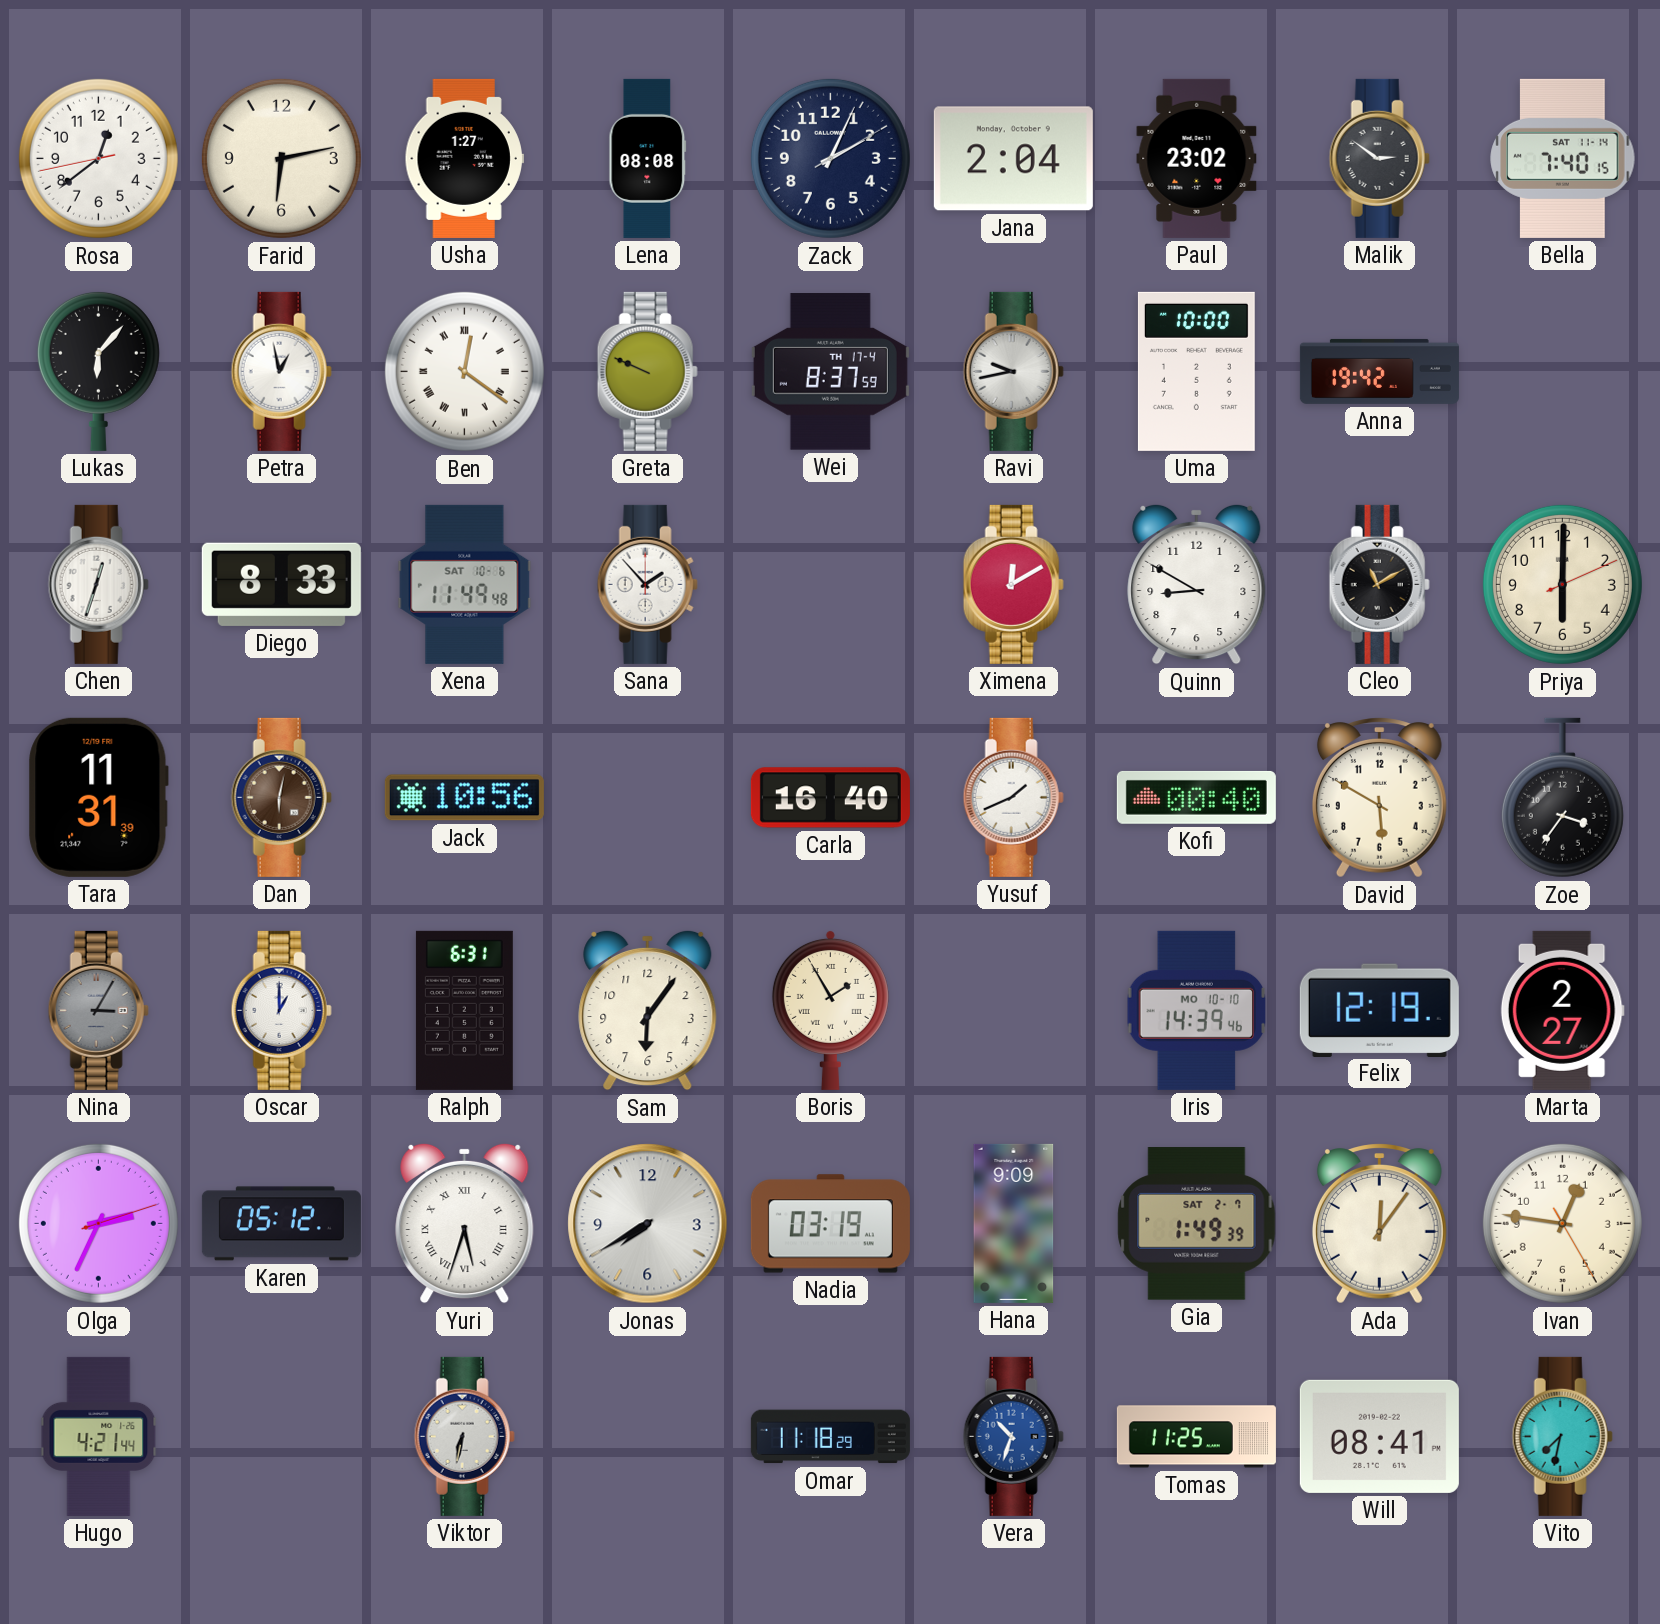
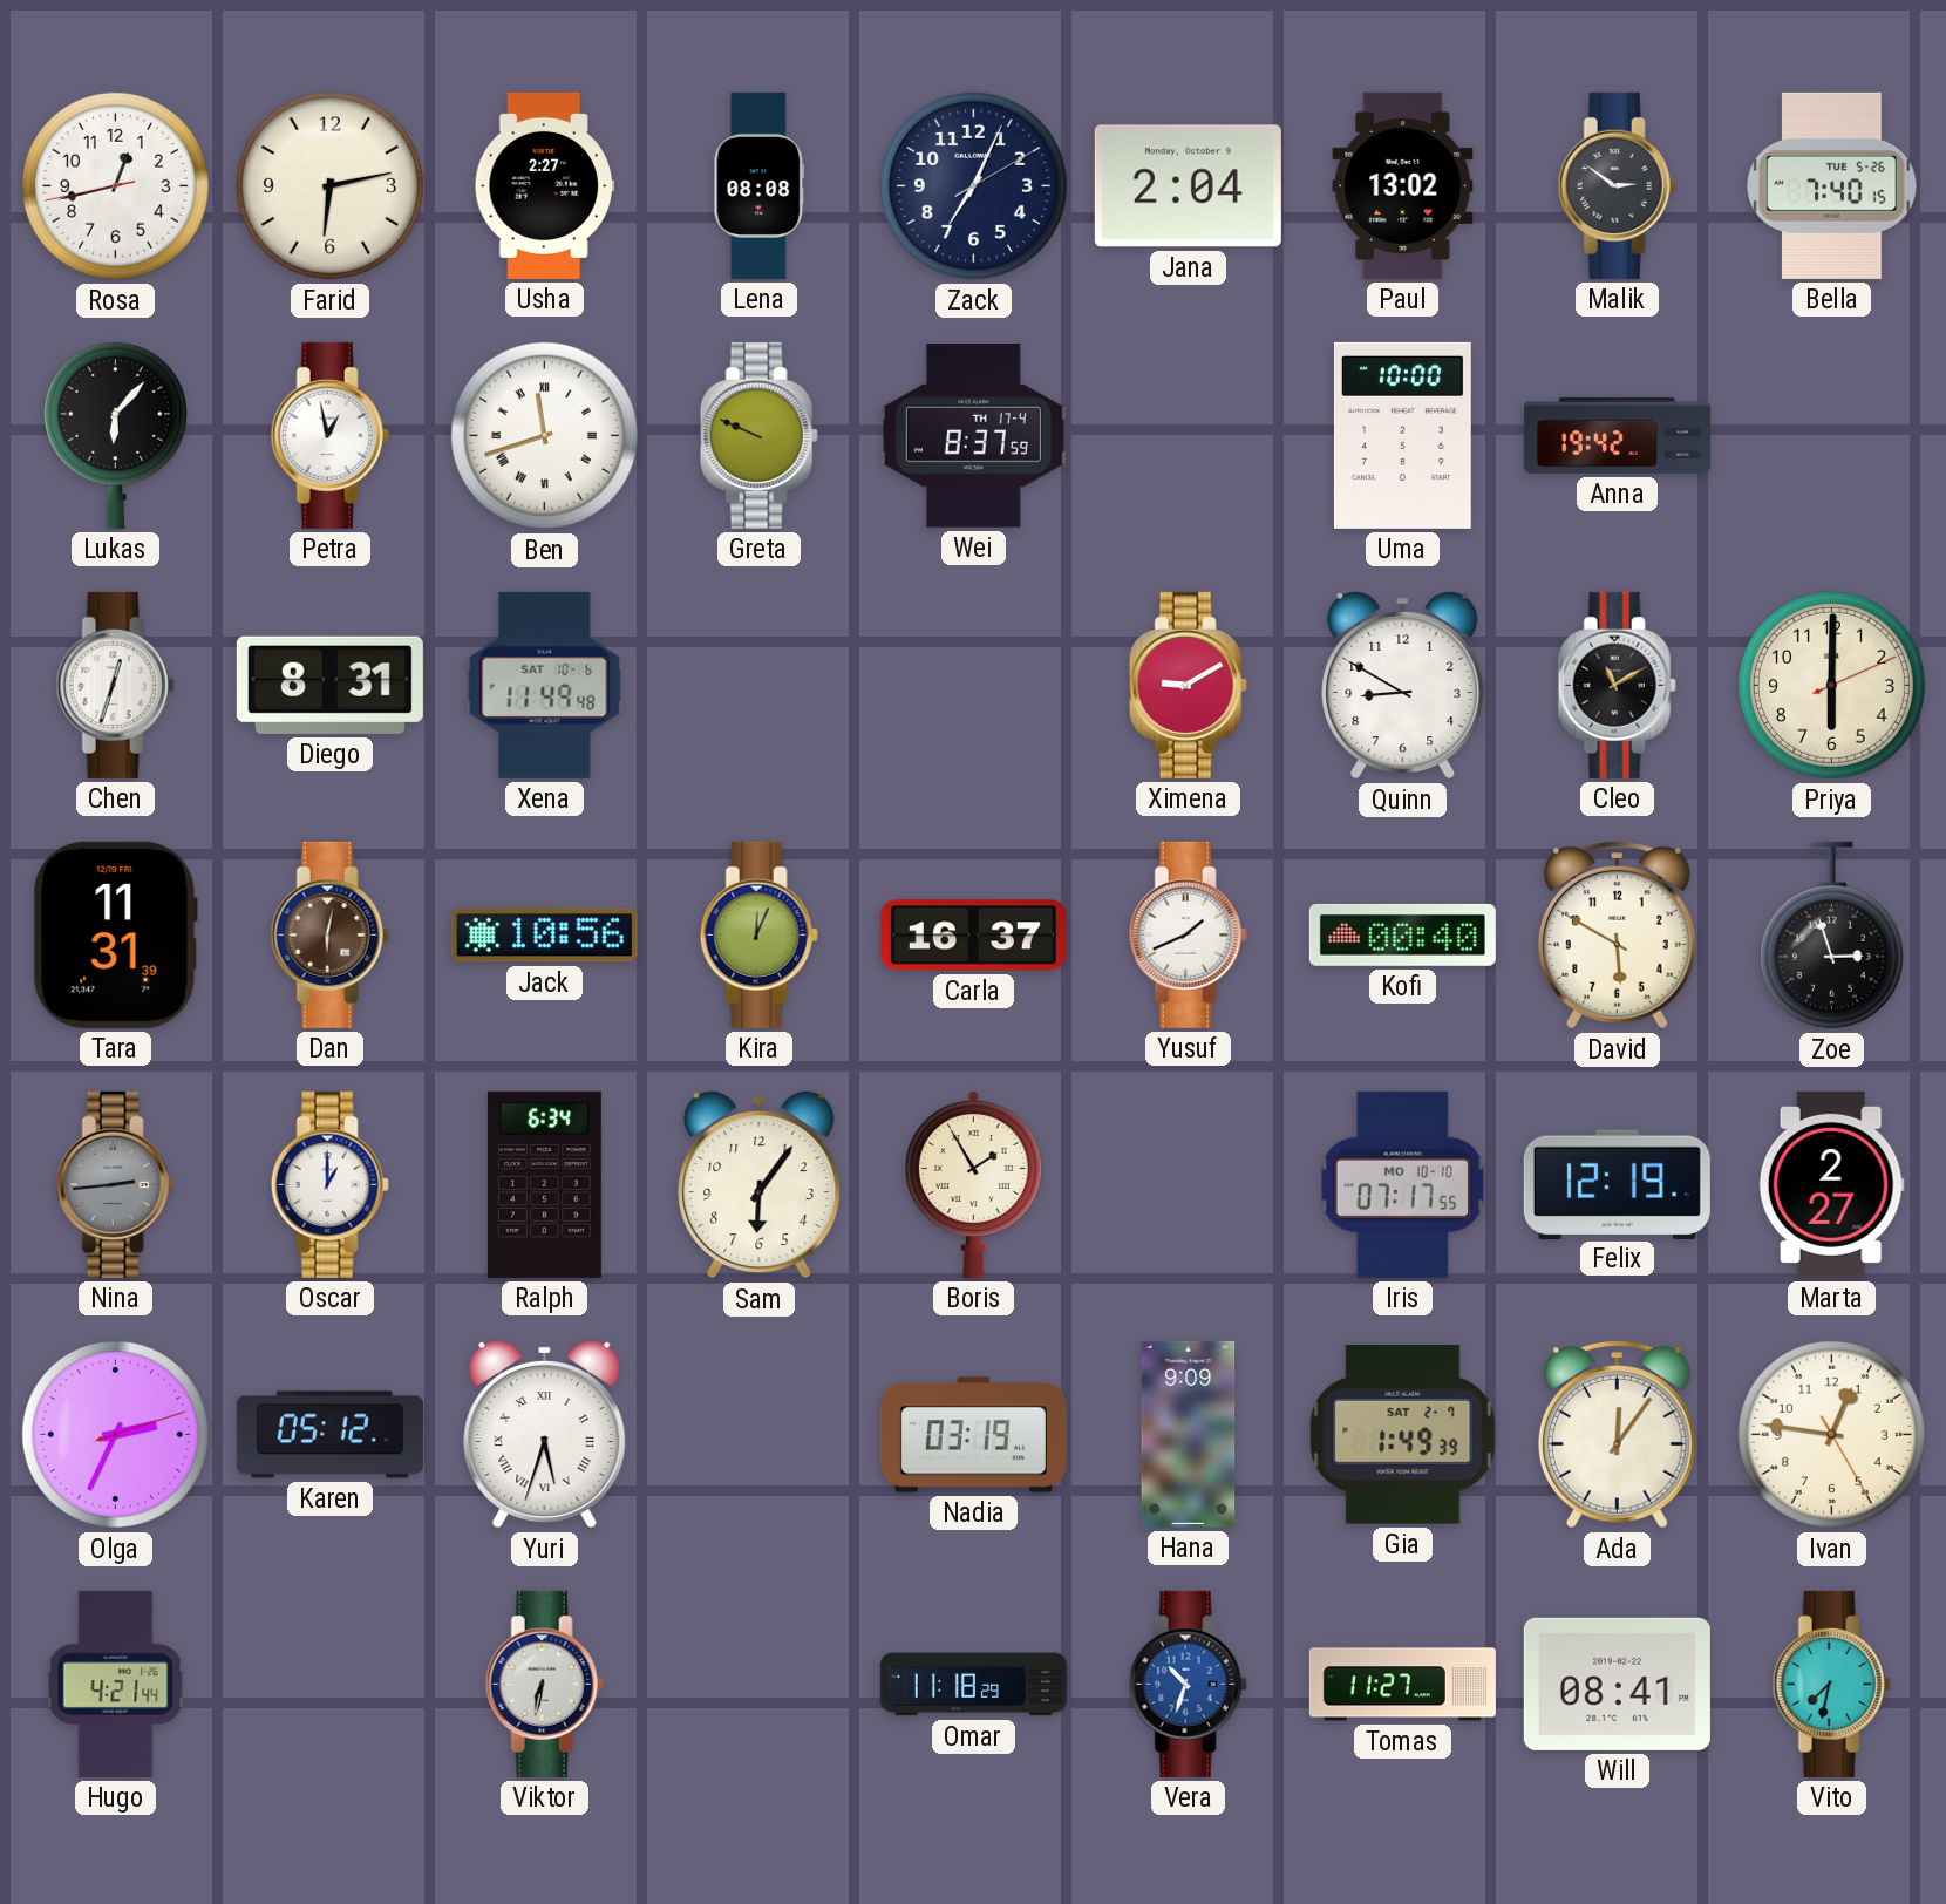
Rosa: 12:38 -> 12:42
Usha: 1:27 -> 2:27
Zack: 2:04 -> 7:04
Paul: 23:02 -> 13:02
Bella date: SAT 11-14 -> TUE 5-26
Ben: 12:21 -> 11:42
Ravi: 9:43 -> none
Diego: 8:33 -> 8:31
Sana: 1:53 -> none
Ximena: 12:10 -> 9:10
Kira: none -> 12:04
Carla: 16:40 -> 16:37
Zoe: 3:36 -> 2:57
Nina: 3:05 -> 2:44
Ralph: 6:31 -> 6:34
Iris: 14:39 -> 07:17
Jonas: 7:40 -> none
Tomas: 11:25 -> 11:27
